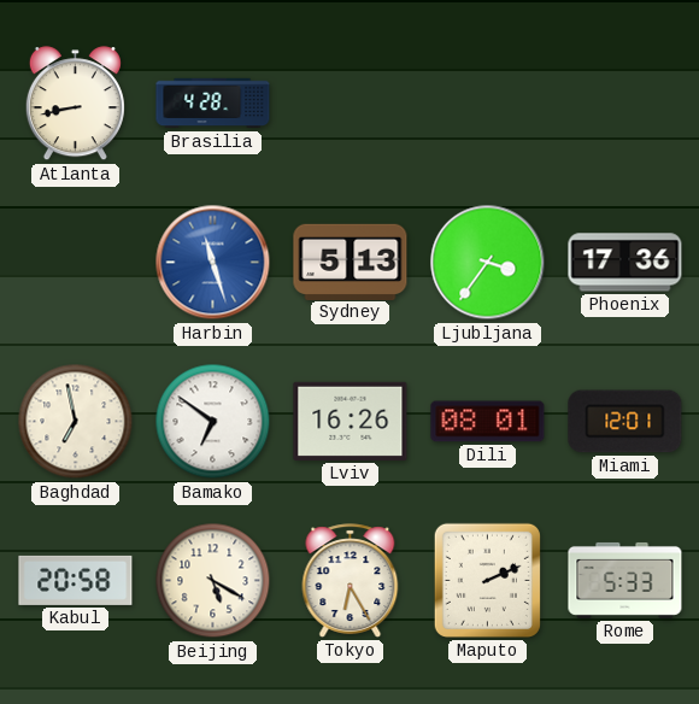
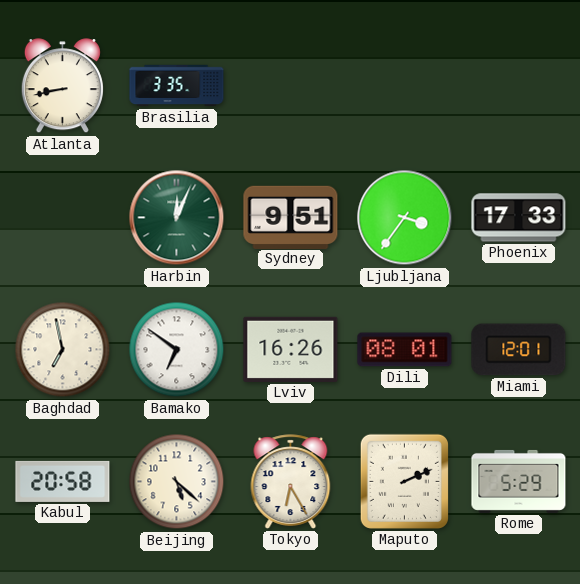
Brasilia: 4:28 -> 3:35
Harbin: 11:27 -> 12:04
Harbin dial: blue -> green
Sydney: 5:13 -> 9:51
Phoenix: 17:36 -> 17:33
Beijing: 5:20 -> 5:22
Rome: 5:33 -> 5:29
